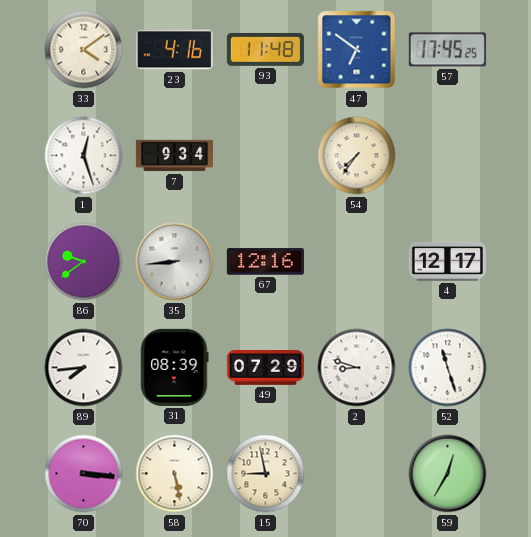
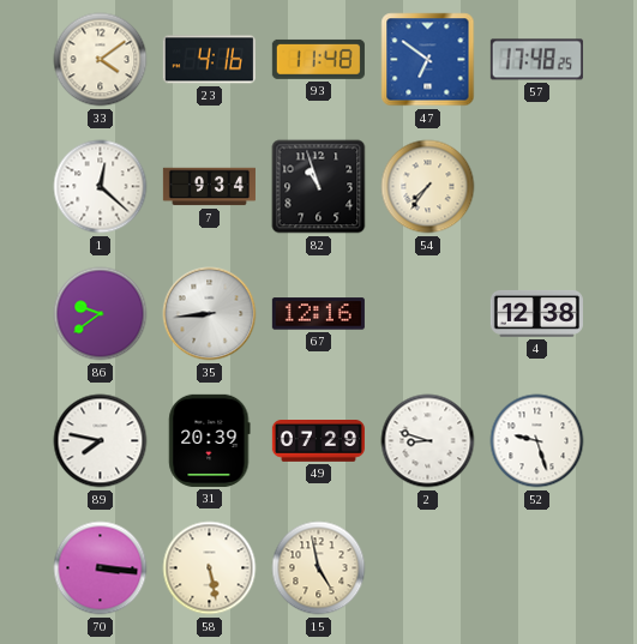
57: 17:45 -> 17:48
1: 12:27 -> 12:22
82: none -> 10:57
4: 12:17 -> 12:38
89: 7:44 -> 7:47
31: 08:39 -> 20:39
52: 11:27 -> 9:27
15: 8:58 -> 4:58
59: 12:35 -> none
